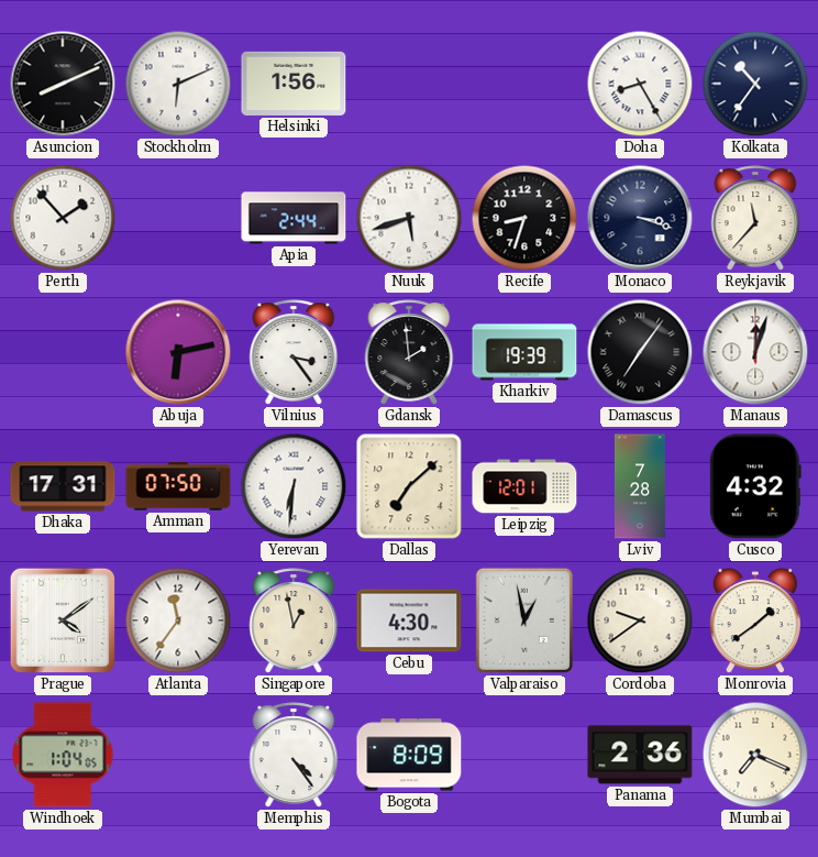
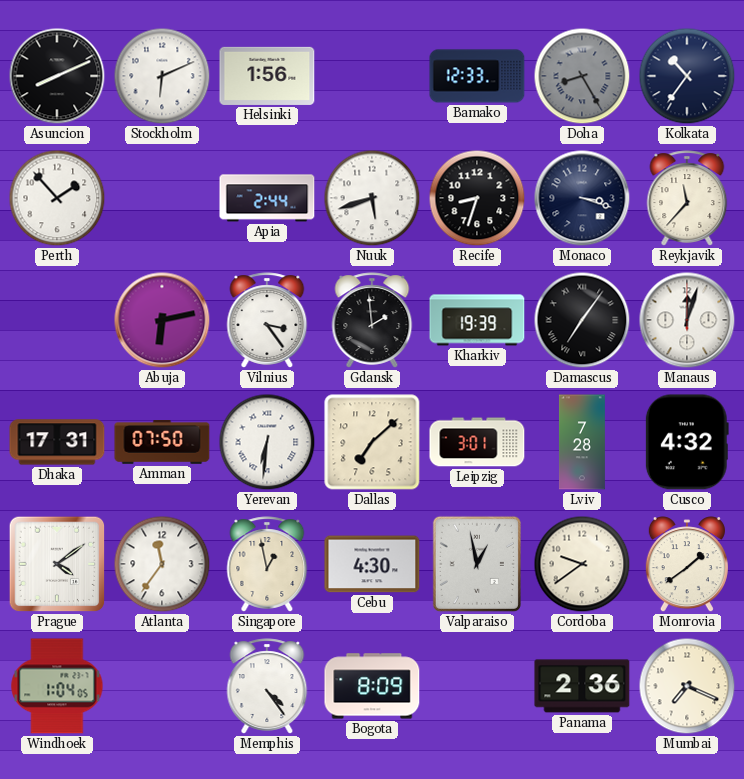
Bamako: none -> 12:33
Doha dial: white -> grey
Leipzig: 12:01 -> 3:01
